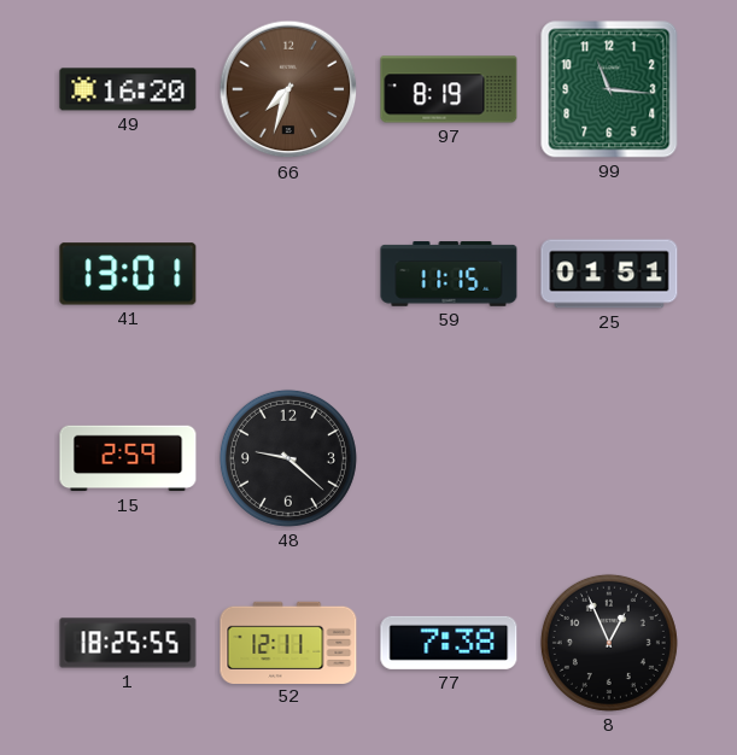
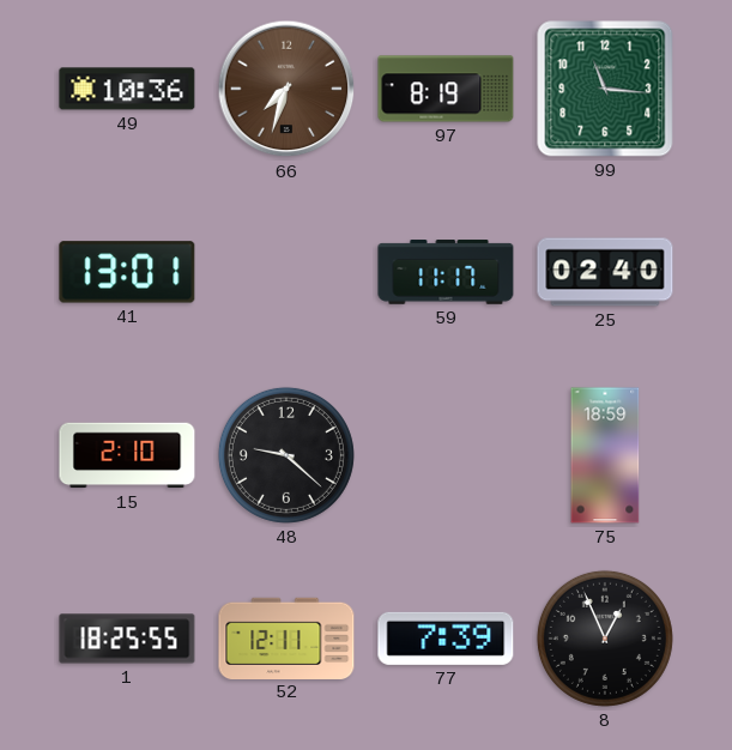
49: 16:20 -> 10:36
59: 11:15 -> 11:17
25: 01:51 -> 02:40
15: 2:59 -> 2:10
75: none -> 18:59
77: 7:38 -> 7:39
